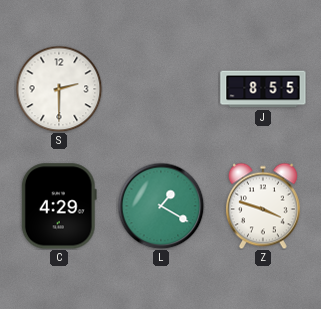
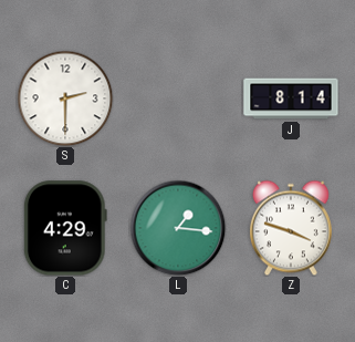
J: 8:55 -> 8:14
L: 1:20 -> 1:16
